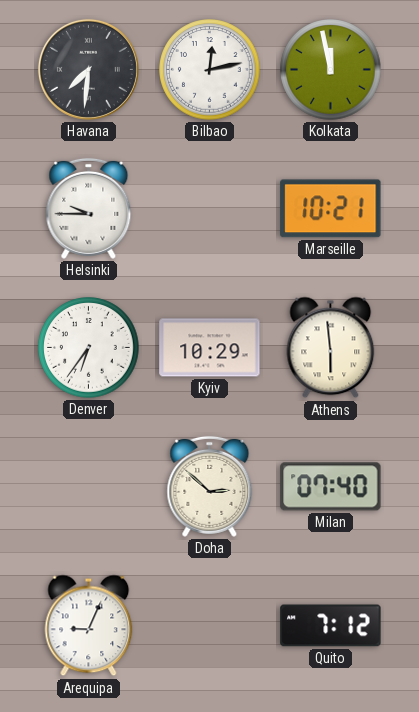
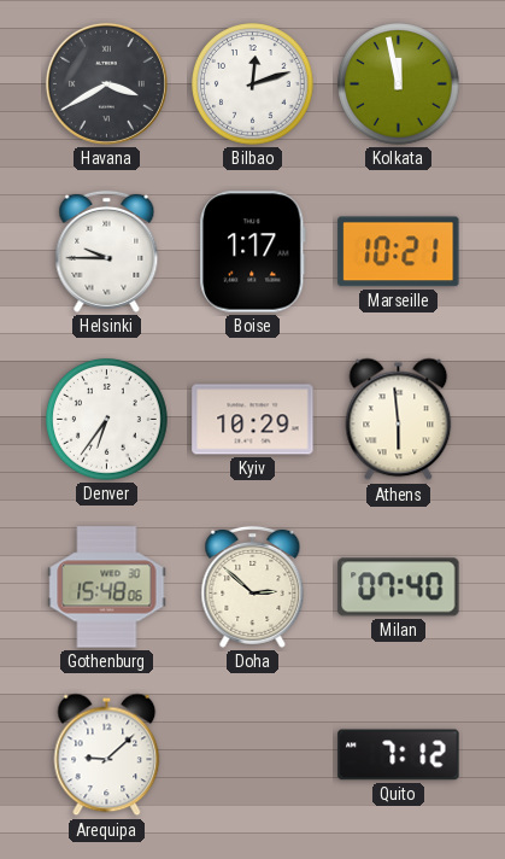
Havana: 7:31 -> 3:40
Bilbao: 12:13 -> 12:12
Boise: none -> 1:17
Gothenburg: none -> 15:48
Arequipa: 9:04 -> 9:08
